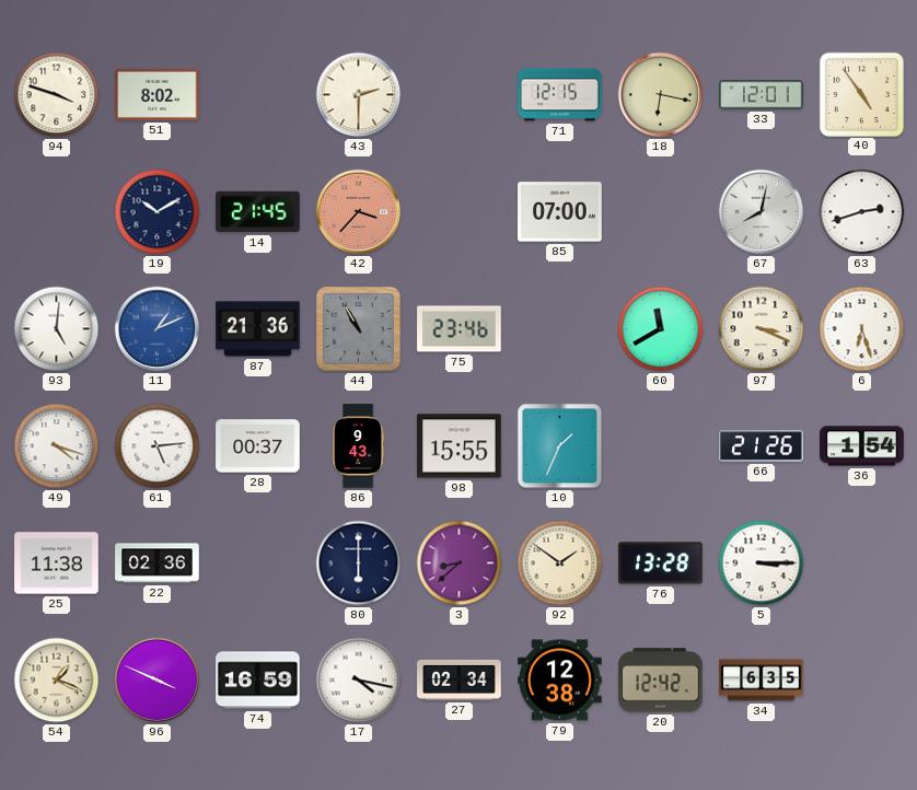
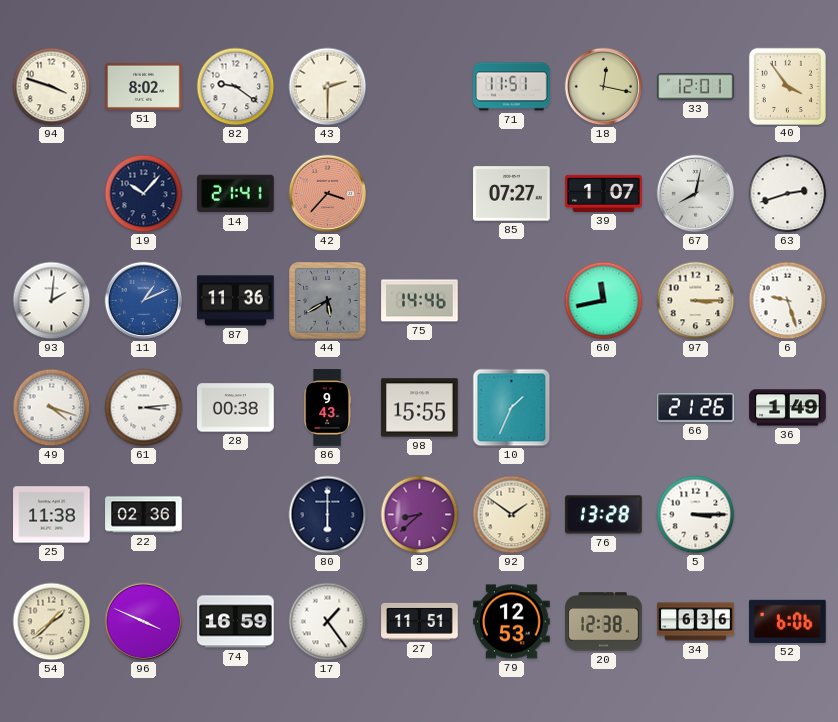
82: none -> 9:21
71: 12:15 -> 11:51
18: 6:17 -> 12:17
40: 4:54 -> 3:54
19: 10:10 -> 10:07
14: 21:45 -> 21:41
85: 07:00 -> 07:27
39: none -> 1:07
93: 5:01 -> 2:01
87: 21:36 -> 11:36
44: 10:55 -> 5:40
75: 23:46 -> 14:46
60: 11:40 -> 11:43
97: 3:19 -> 3:15
6: 6:27 -> 9:27
61: 5:14 -> 3:14
28: 00:37 -> 00:38
36: 1:54 -> 1:49
54: 1:19 -> 1:38
17: 4:17 -> 1:24
27: 02:34 -> 11:51
79: 12:38 -> 12:53
20: 12:42 -> 12:38
34: 6:35 -> 6:36
52: none -> 6:06
